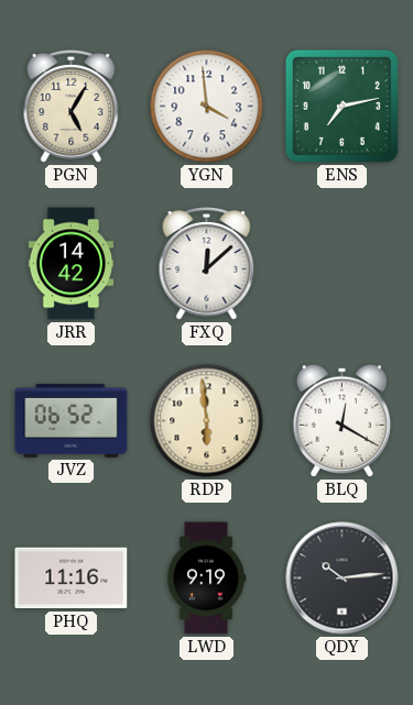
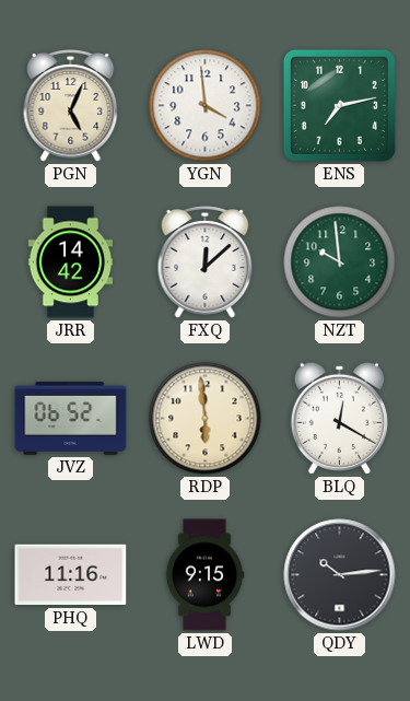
PGN: 5:05 -> 5:04
NZT: none -> 9:59
LWD: 9:19 -> 9:15
